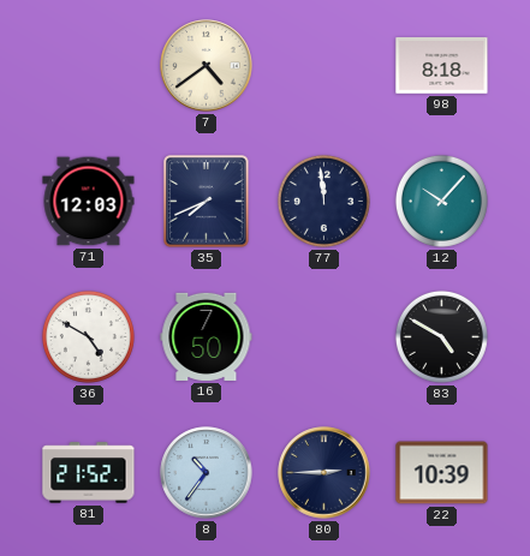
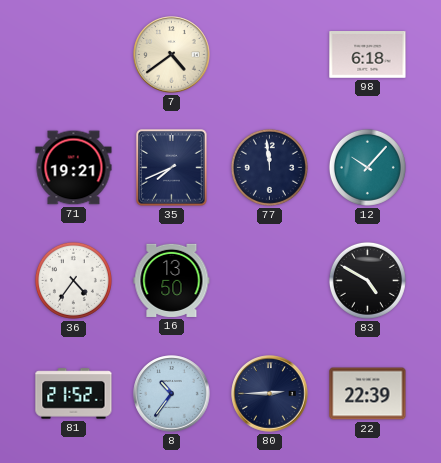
98: 8:18 -> 6:18
71: 12:03 -> 19:21
36: 4:50 -> 4:36
16: 7:50 -> 13:50
22: 10:39 -> 22:39
